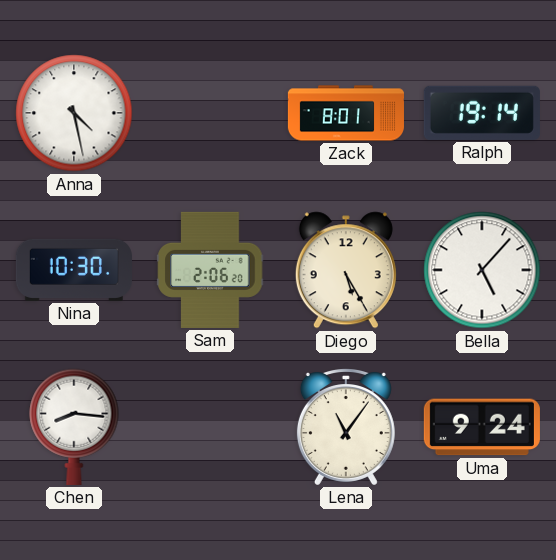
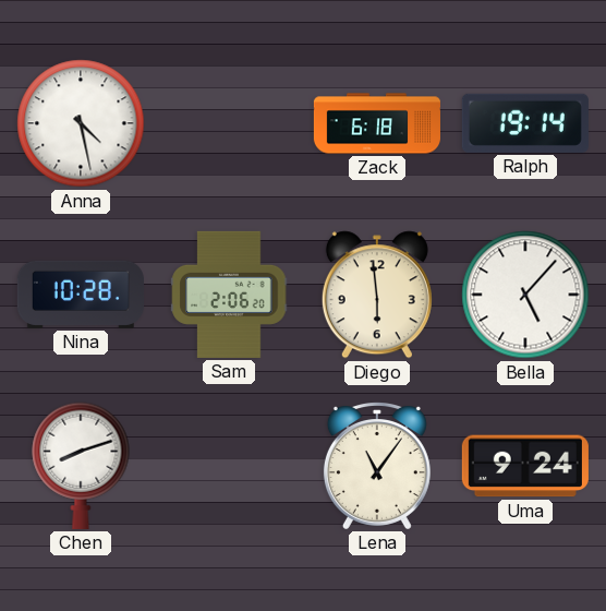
Zack: 8:01 -> 6:18
Nina: 10:30 -> 10:28
Diego: 5:25 -> 5:59
Chen: 8:16 -> 8:12
